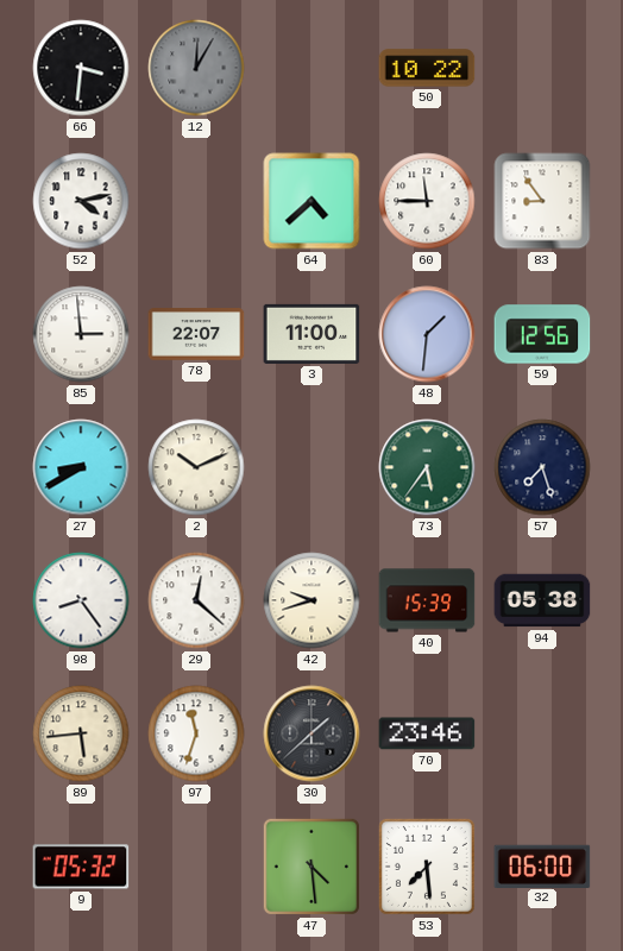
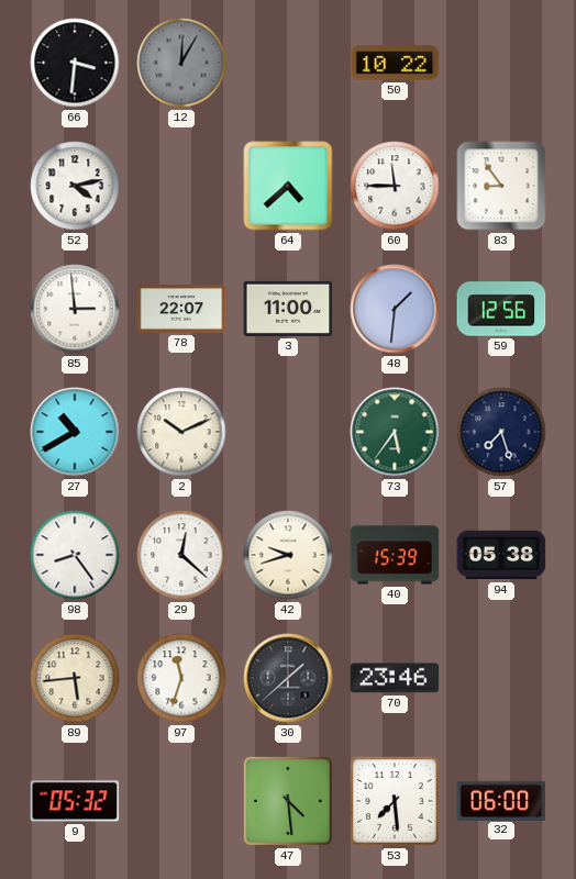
27: 8:40 -> 10:40
